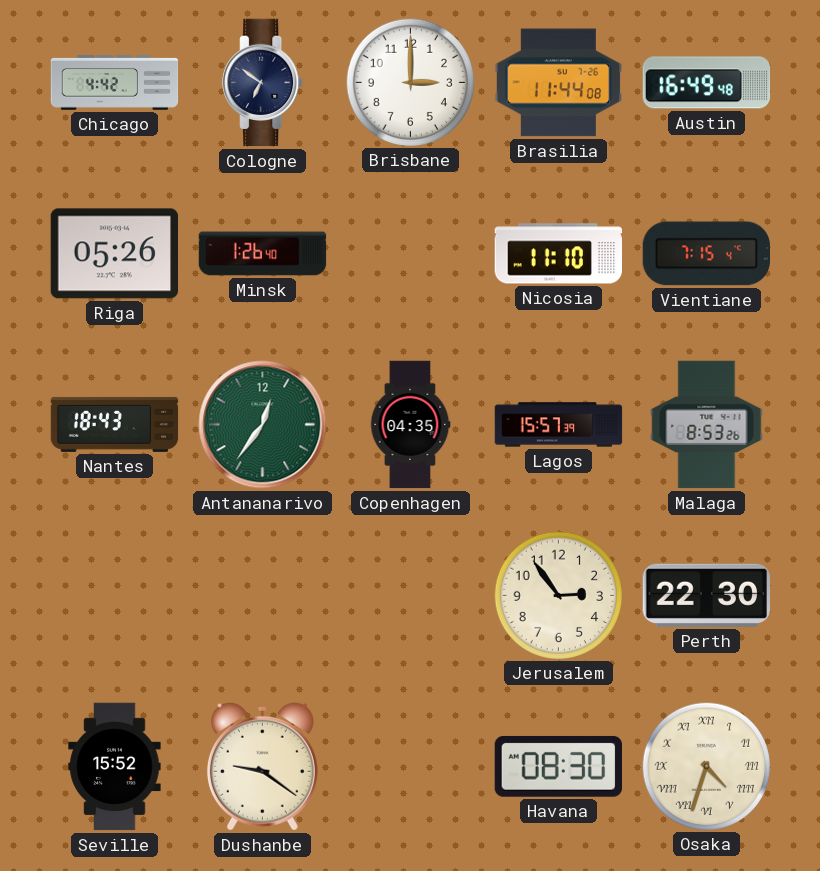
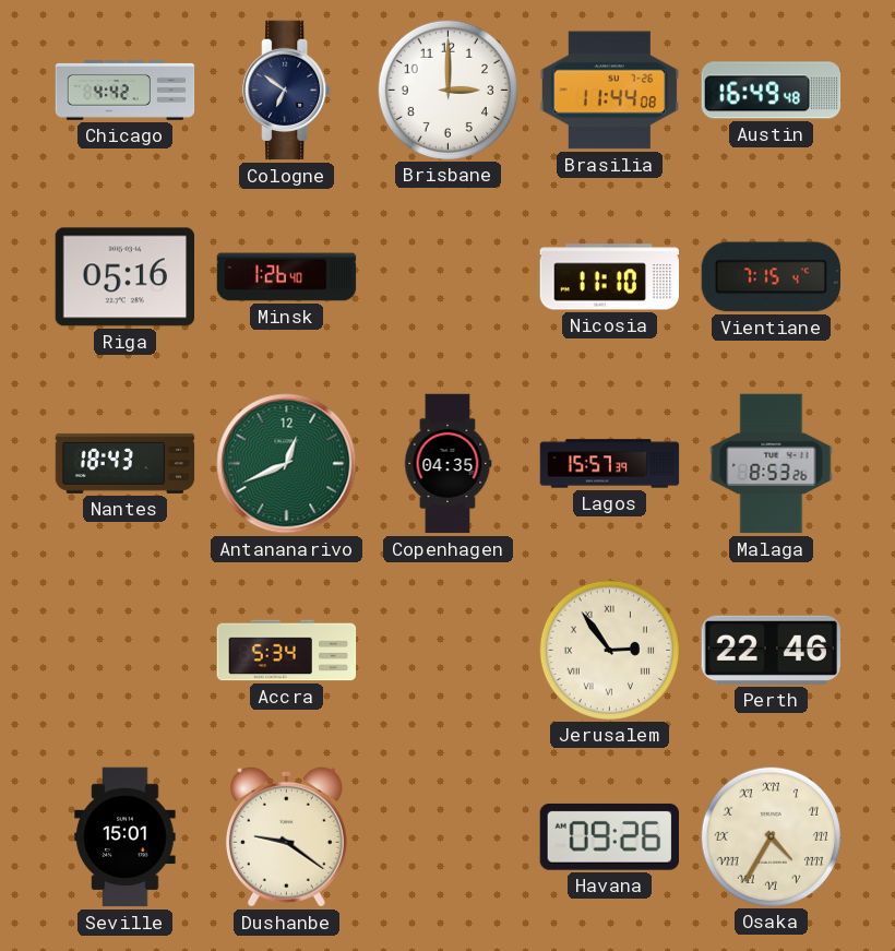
Riga: 05:26 -> 05:16
Antananarivo: 12:36 -> 12:41
Accra: none -> 5:34
Jerusalem numerals: Arabic -> Roman
Perth: 22:30 -> 22:46
Seville: 15:52 -> 15:01
Havana: 08:30 -> 09:26
Osaka: 4:33 -> 4:35
